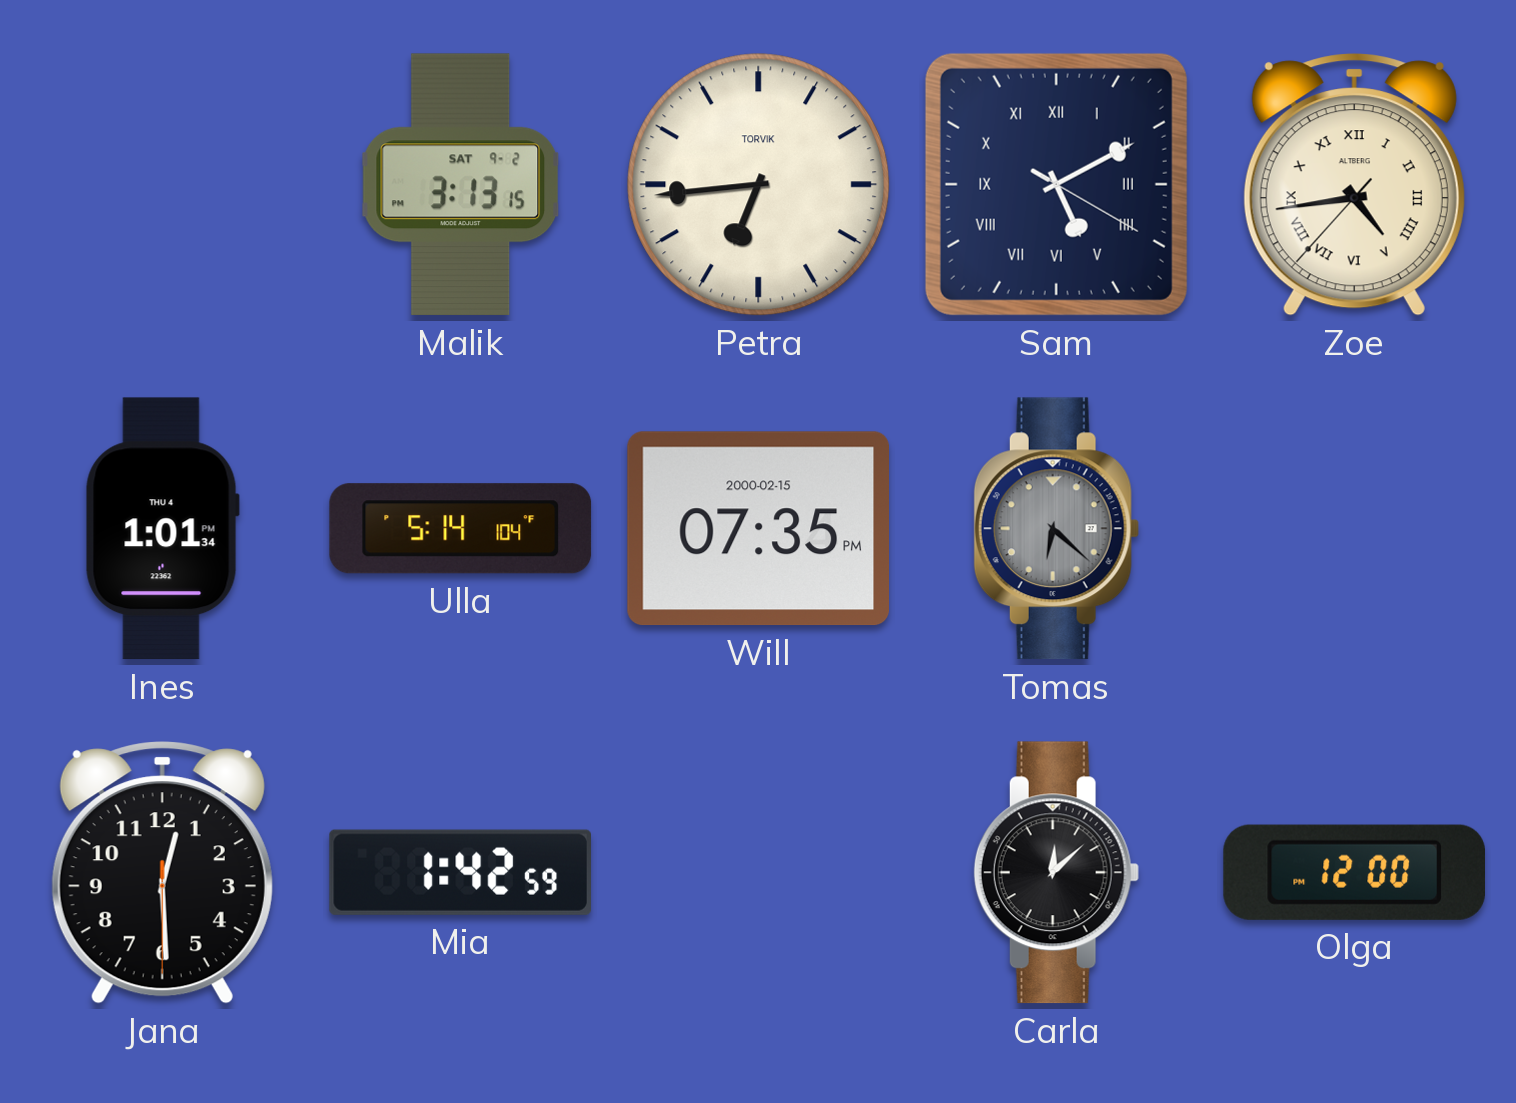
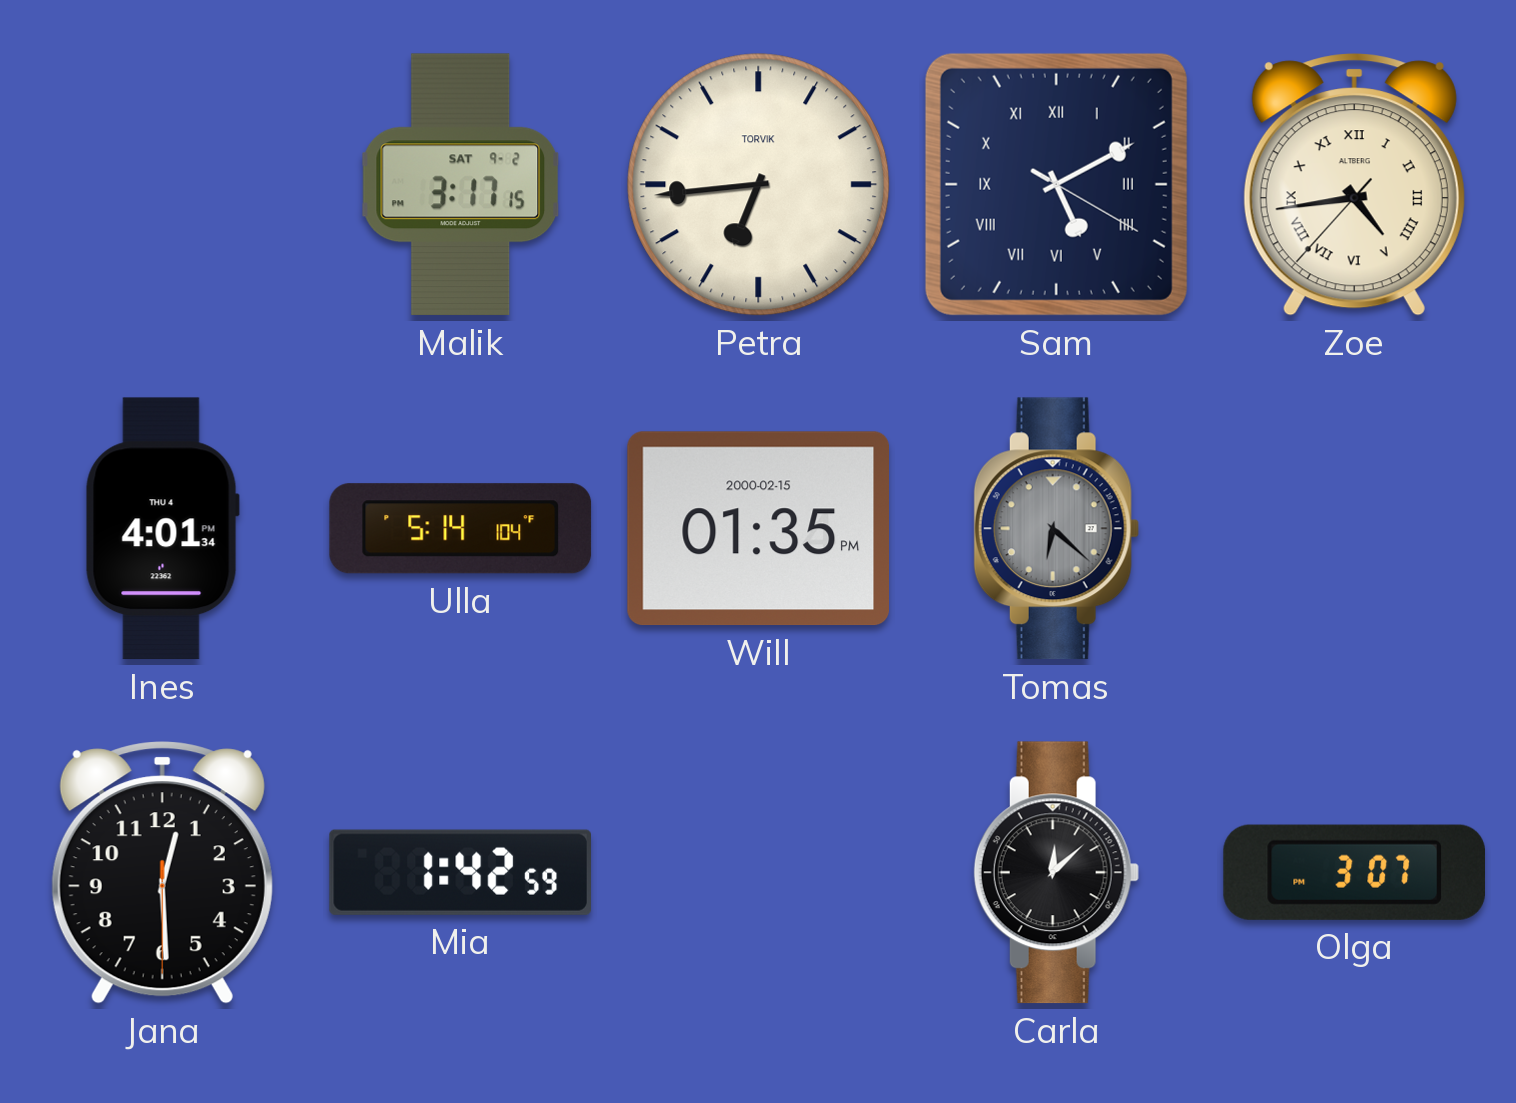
Malik: 3:13 -> 3:17
Ines: 1:01 -> 4:01
Will: 07:35 -> 01:35
Olga: 12:00 -> 3:07
